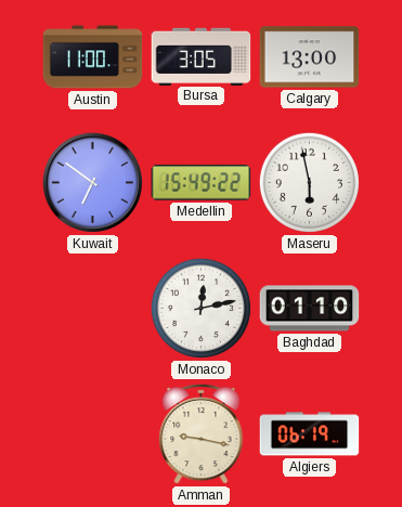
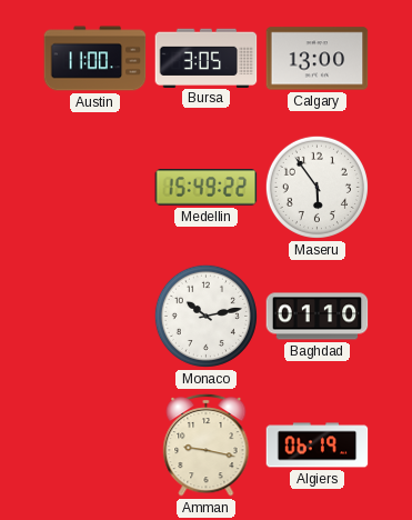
Kuwait: 6:51 -> none
Maseru: 5:58 -> 5:54
Monaco: 12:13 -> 10:13
